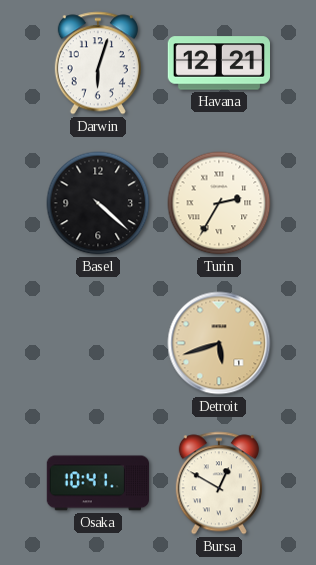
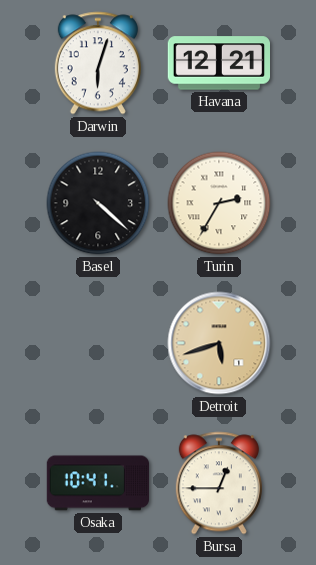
Bursa: 12:50 -> 12:45
